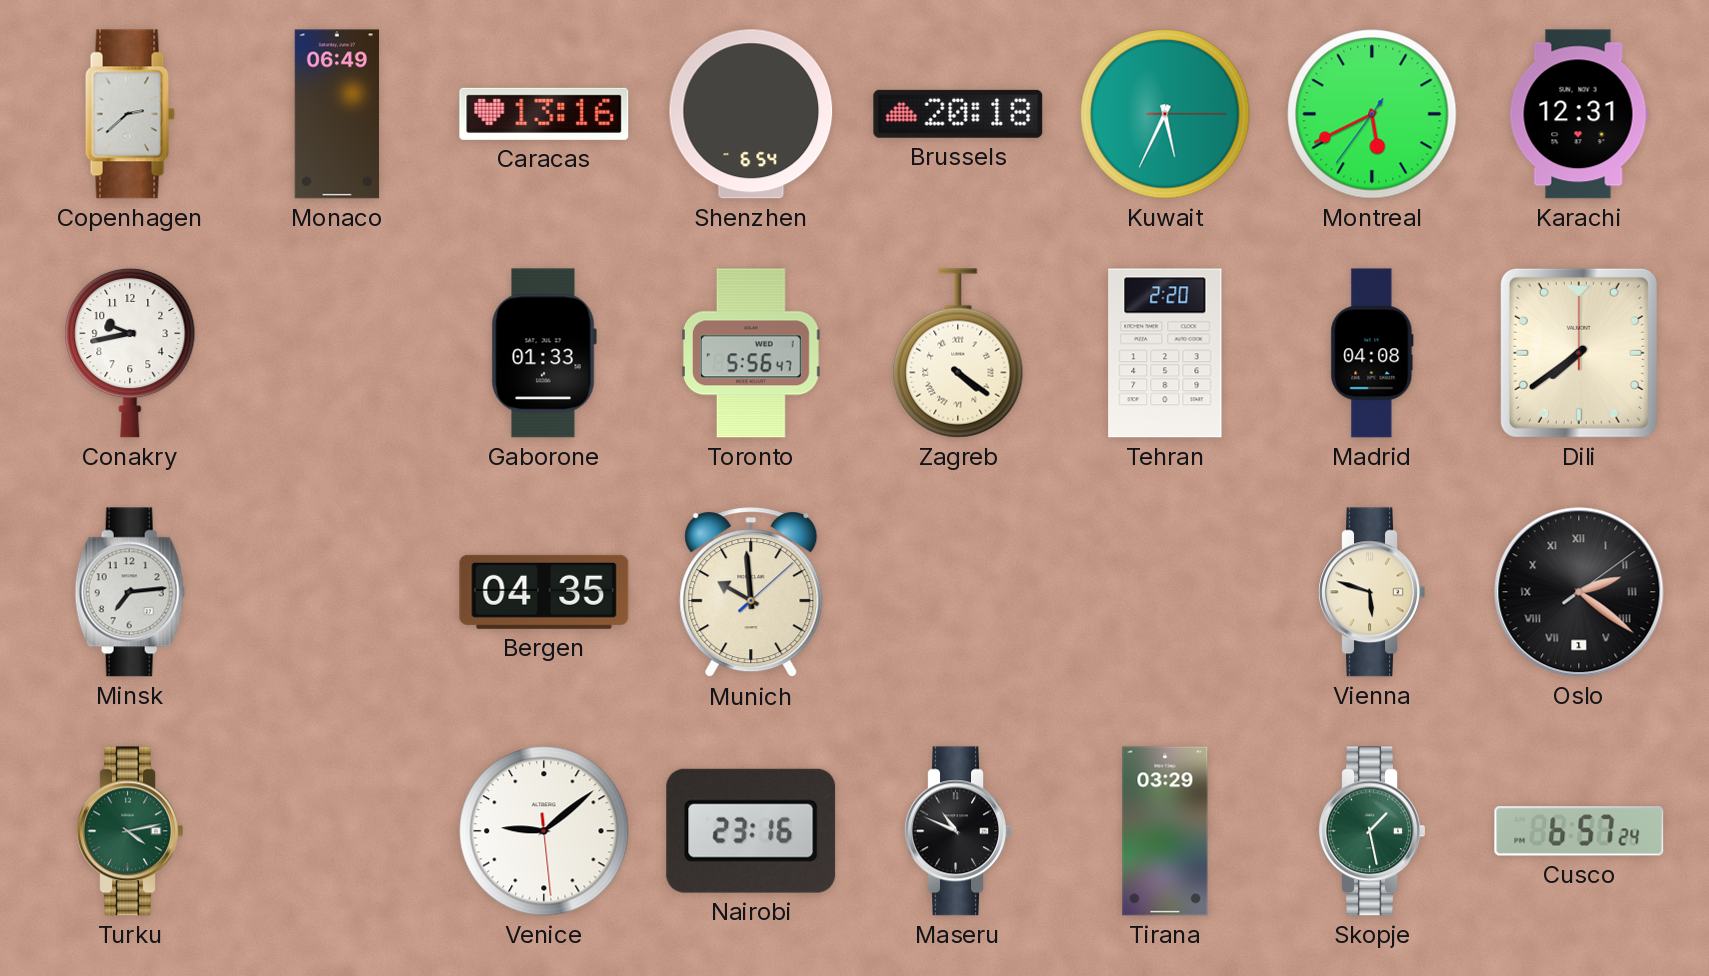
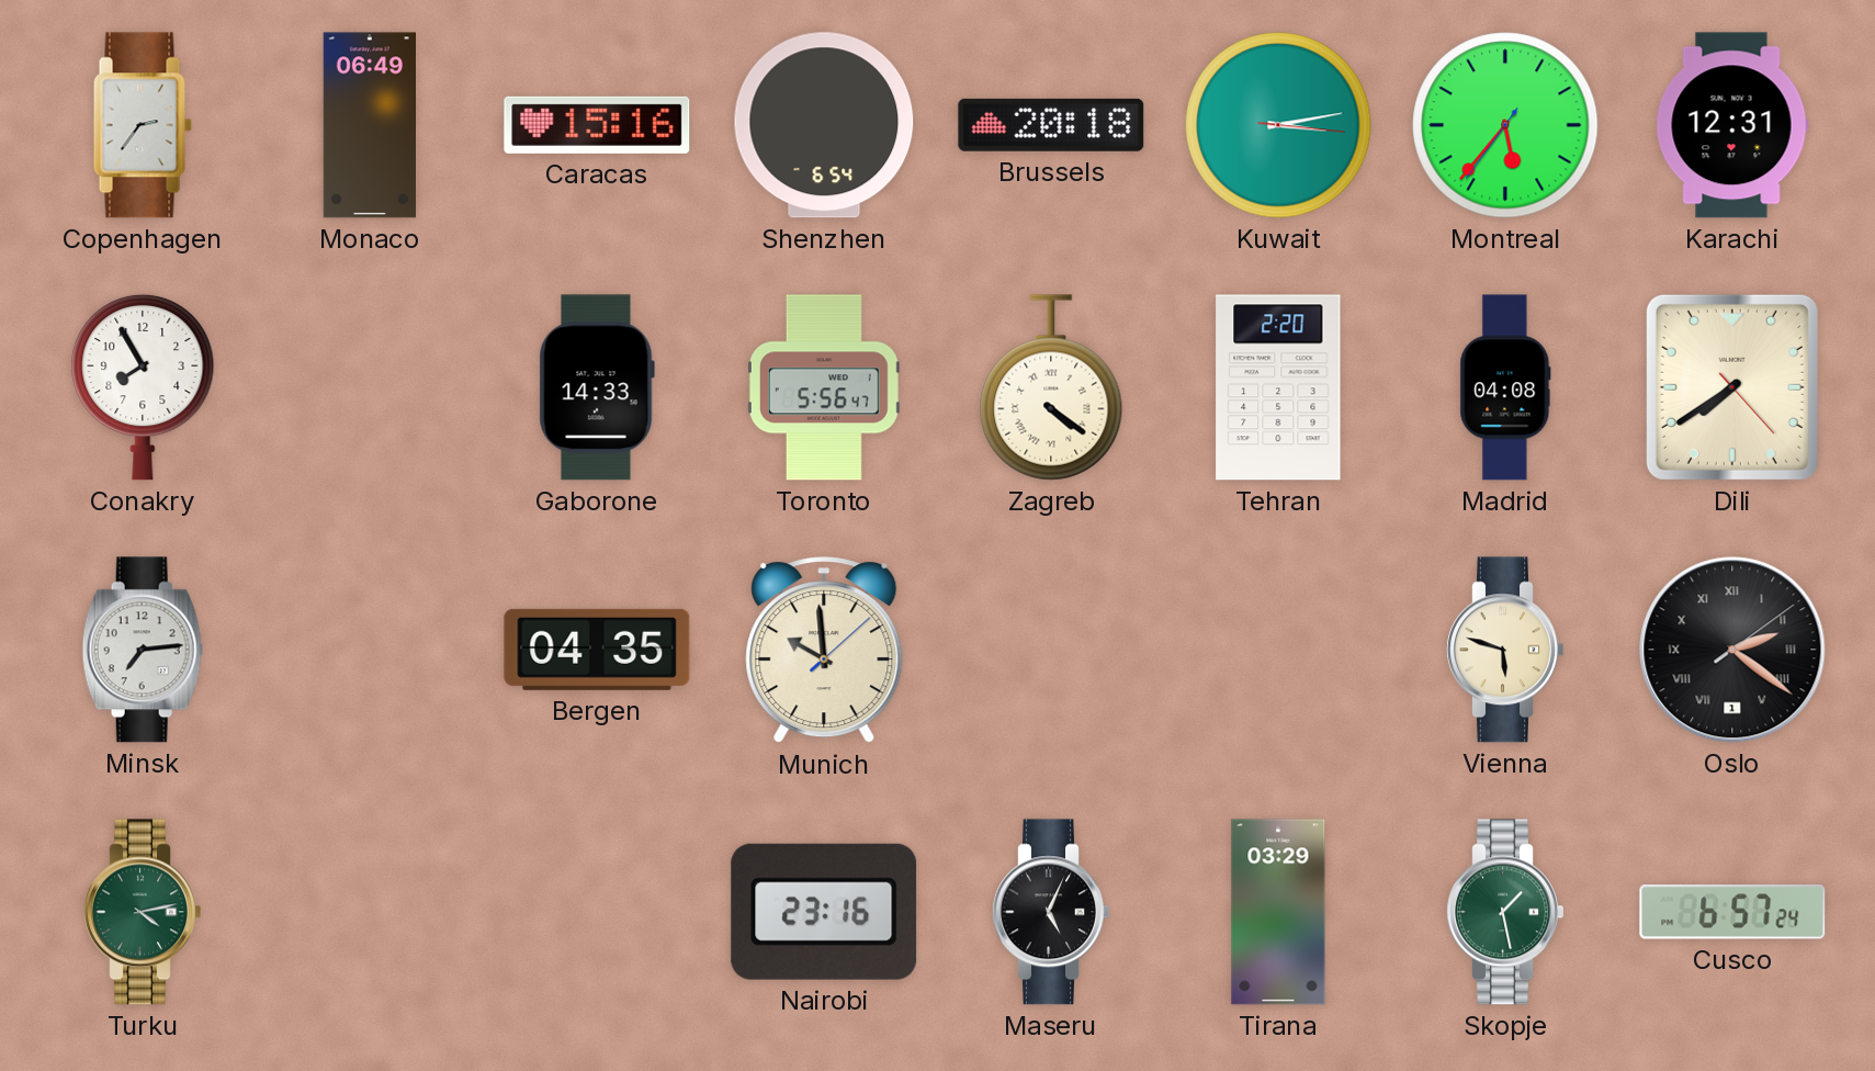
Copenhagen: 2:38 -> 2:36
Caracas: 13:16 -> 15:16
Kuwait: 5:34 -> 3:13
Montreal: 5:40 -> 5:36
Conakry: 9:43 -> 7:55
Gaborone: 01:33 -> 14:33
Dili: 7:39:00 -> 7:39:23
Venice: 9:08 -> none
Maseru: 10:49 -> 5:04
